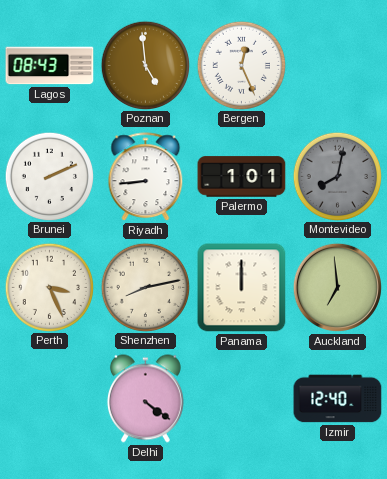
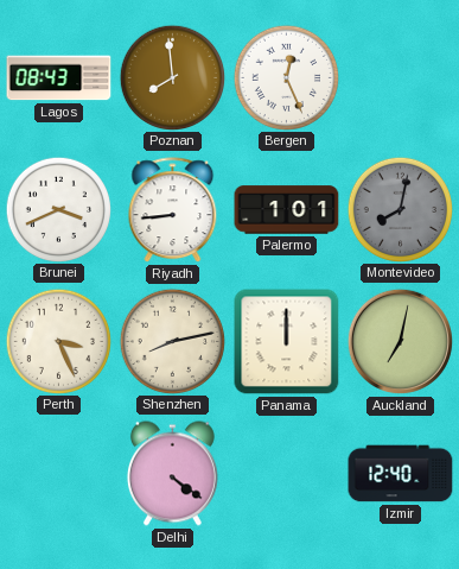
Poznan: 4:59 -> 7:59
Brunei: 2:11 -> 3:41
Auckland: 6:59 -> 7:02
